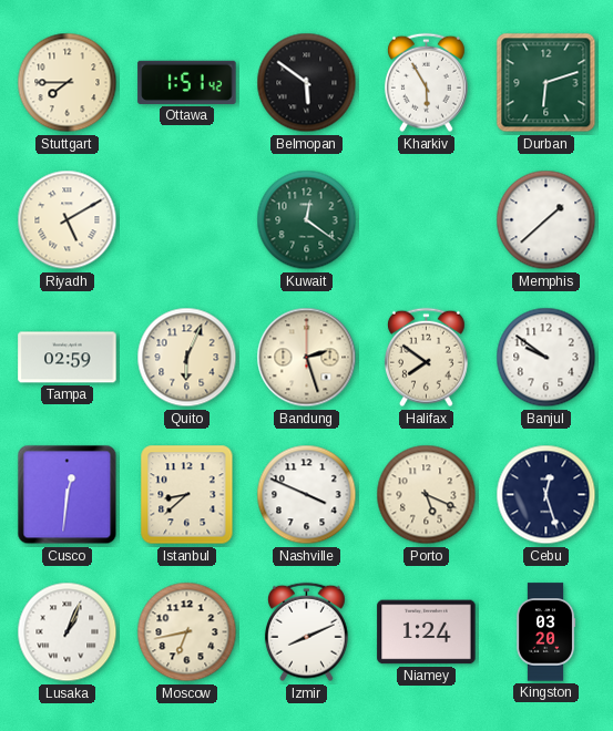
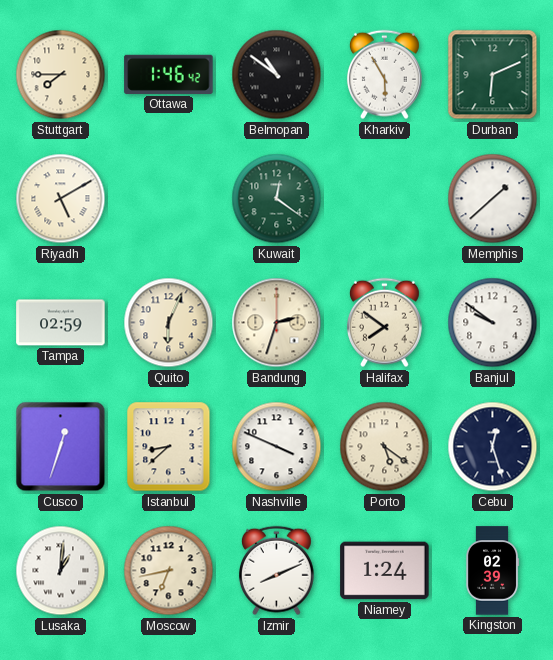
Ottawa: 1:51 -> 1:46
Belmopan: 5:51 -> 10:51
Durban: 6:12 -> 6:11
Bandung: 2:27 -> 2:33
Cusco: 12:31 -> 12:33
Porto: 5:19 -> 5:21
Lusaka: 1:04 -> 1:01
Kingston: 03:20 -> 02:39
